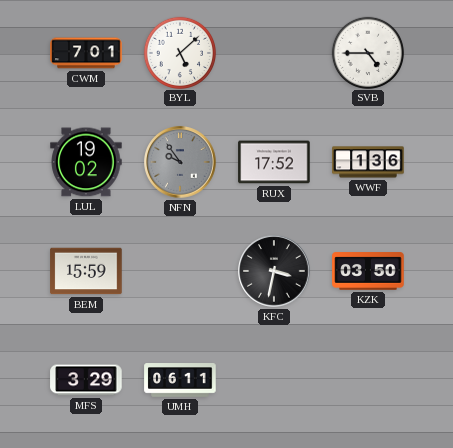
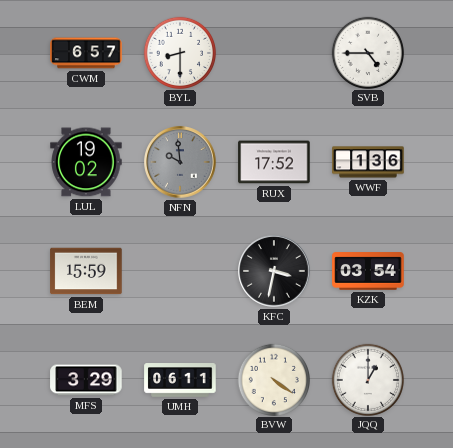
CWM: 7:01 -> 6:57
BYL: 5:08 -> 8:30
NFN: 9:54 -> 9:59
KZK: 03:50 -> 03:54
BVW: none -> 4:21
JQQ: none -> 1:00
